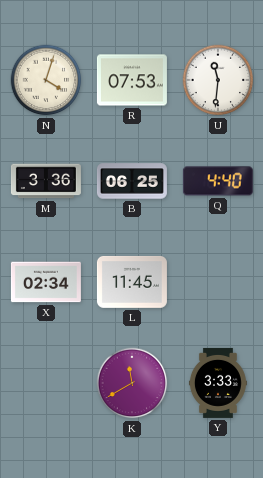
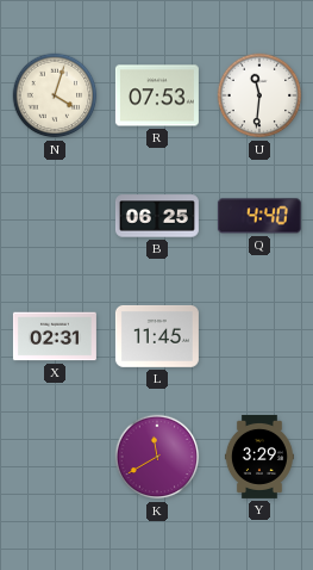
M: 3:36 -> none
X: 02:34 -> 02:31
Y: 3:33 -> 3:29
